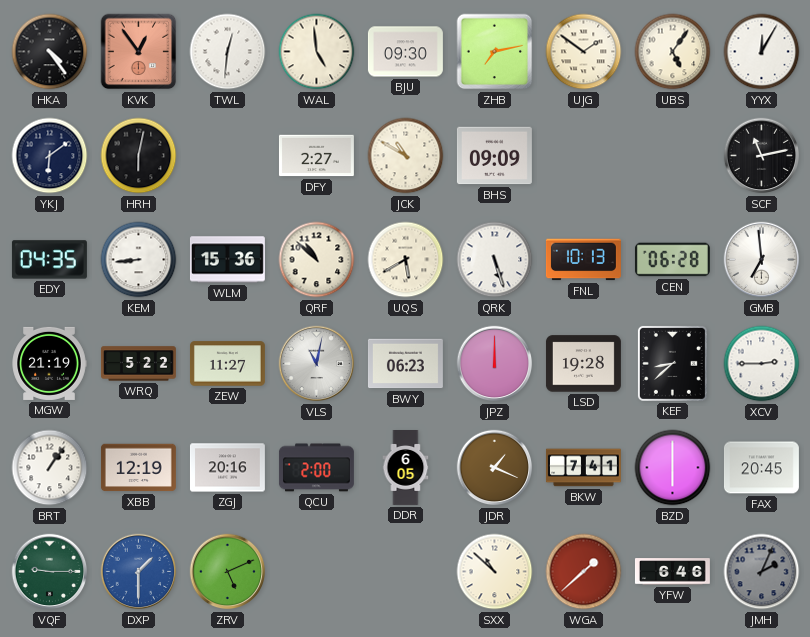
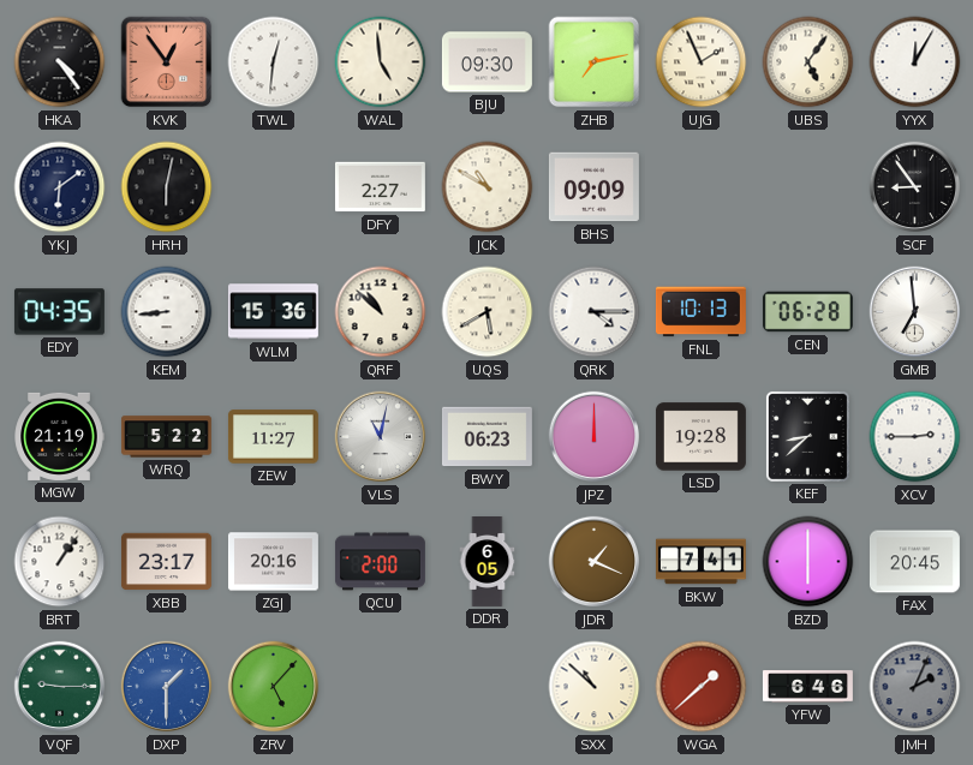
UJG: 1:51 -> 1:56
SCF: 11:13 -> 8:54
QRK: 5:27 -> 4:15
XBB: 12:19 -> 23:17
ZRV: 5:11 -> 5:07
